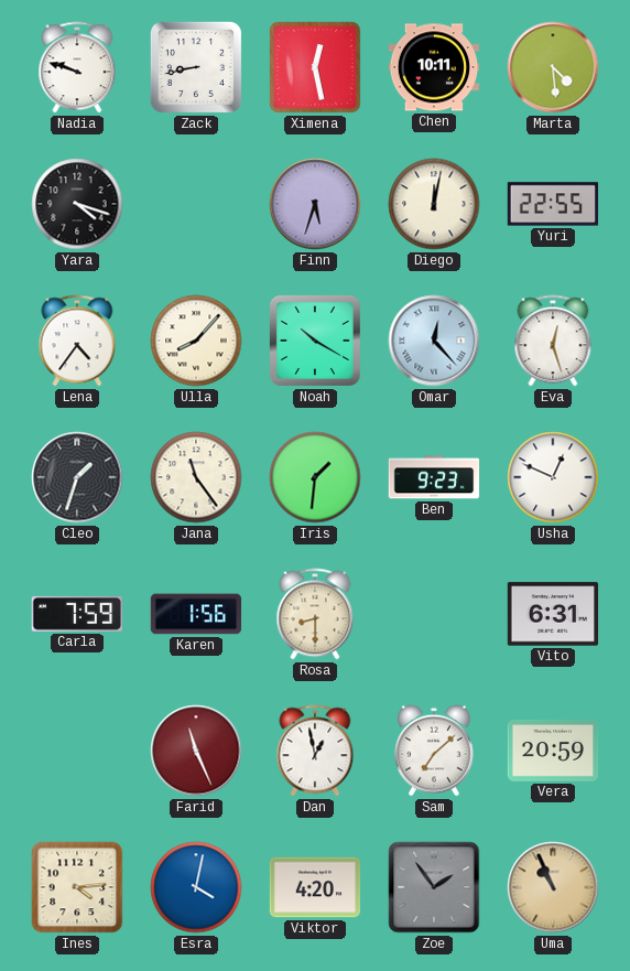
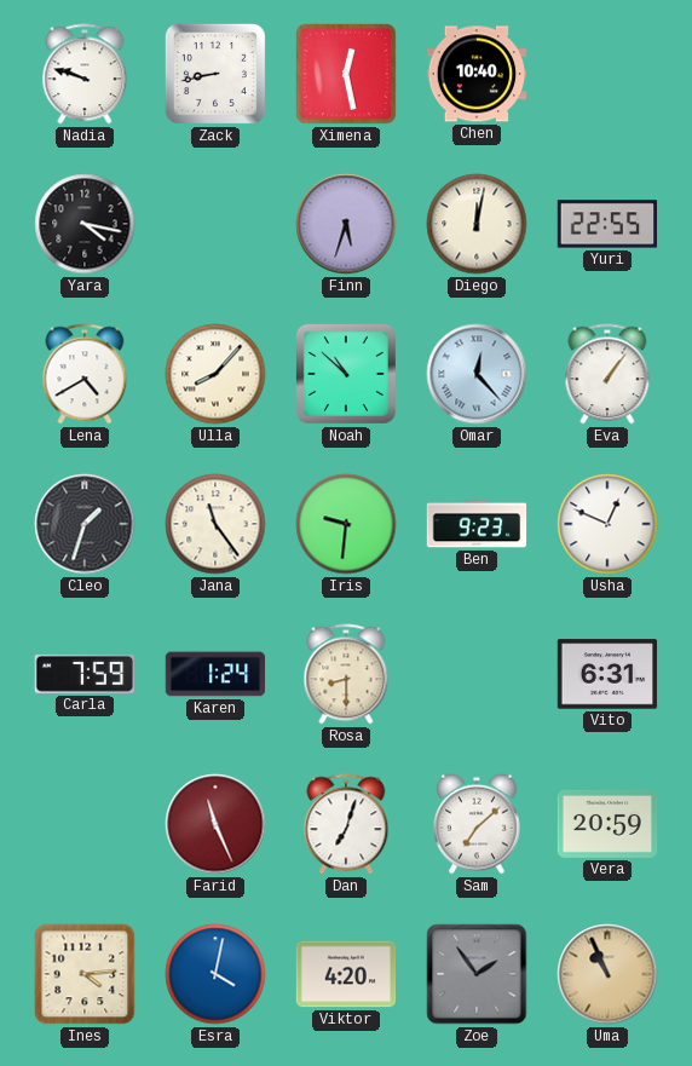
Chen: 10:11 -> 10:40
Marta: 4:29 -> none
Yara: 4:18 -> 4:17
Lena: 4:36 -> 4:40
Noah: 10:20 -> 10:52
Eva: 12:27 -> 1:06
Iris: 1:31 -> 9:31
Karen: 1:56 -> 1:24
Dan: 12:58 -> 7:03
